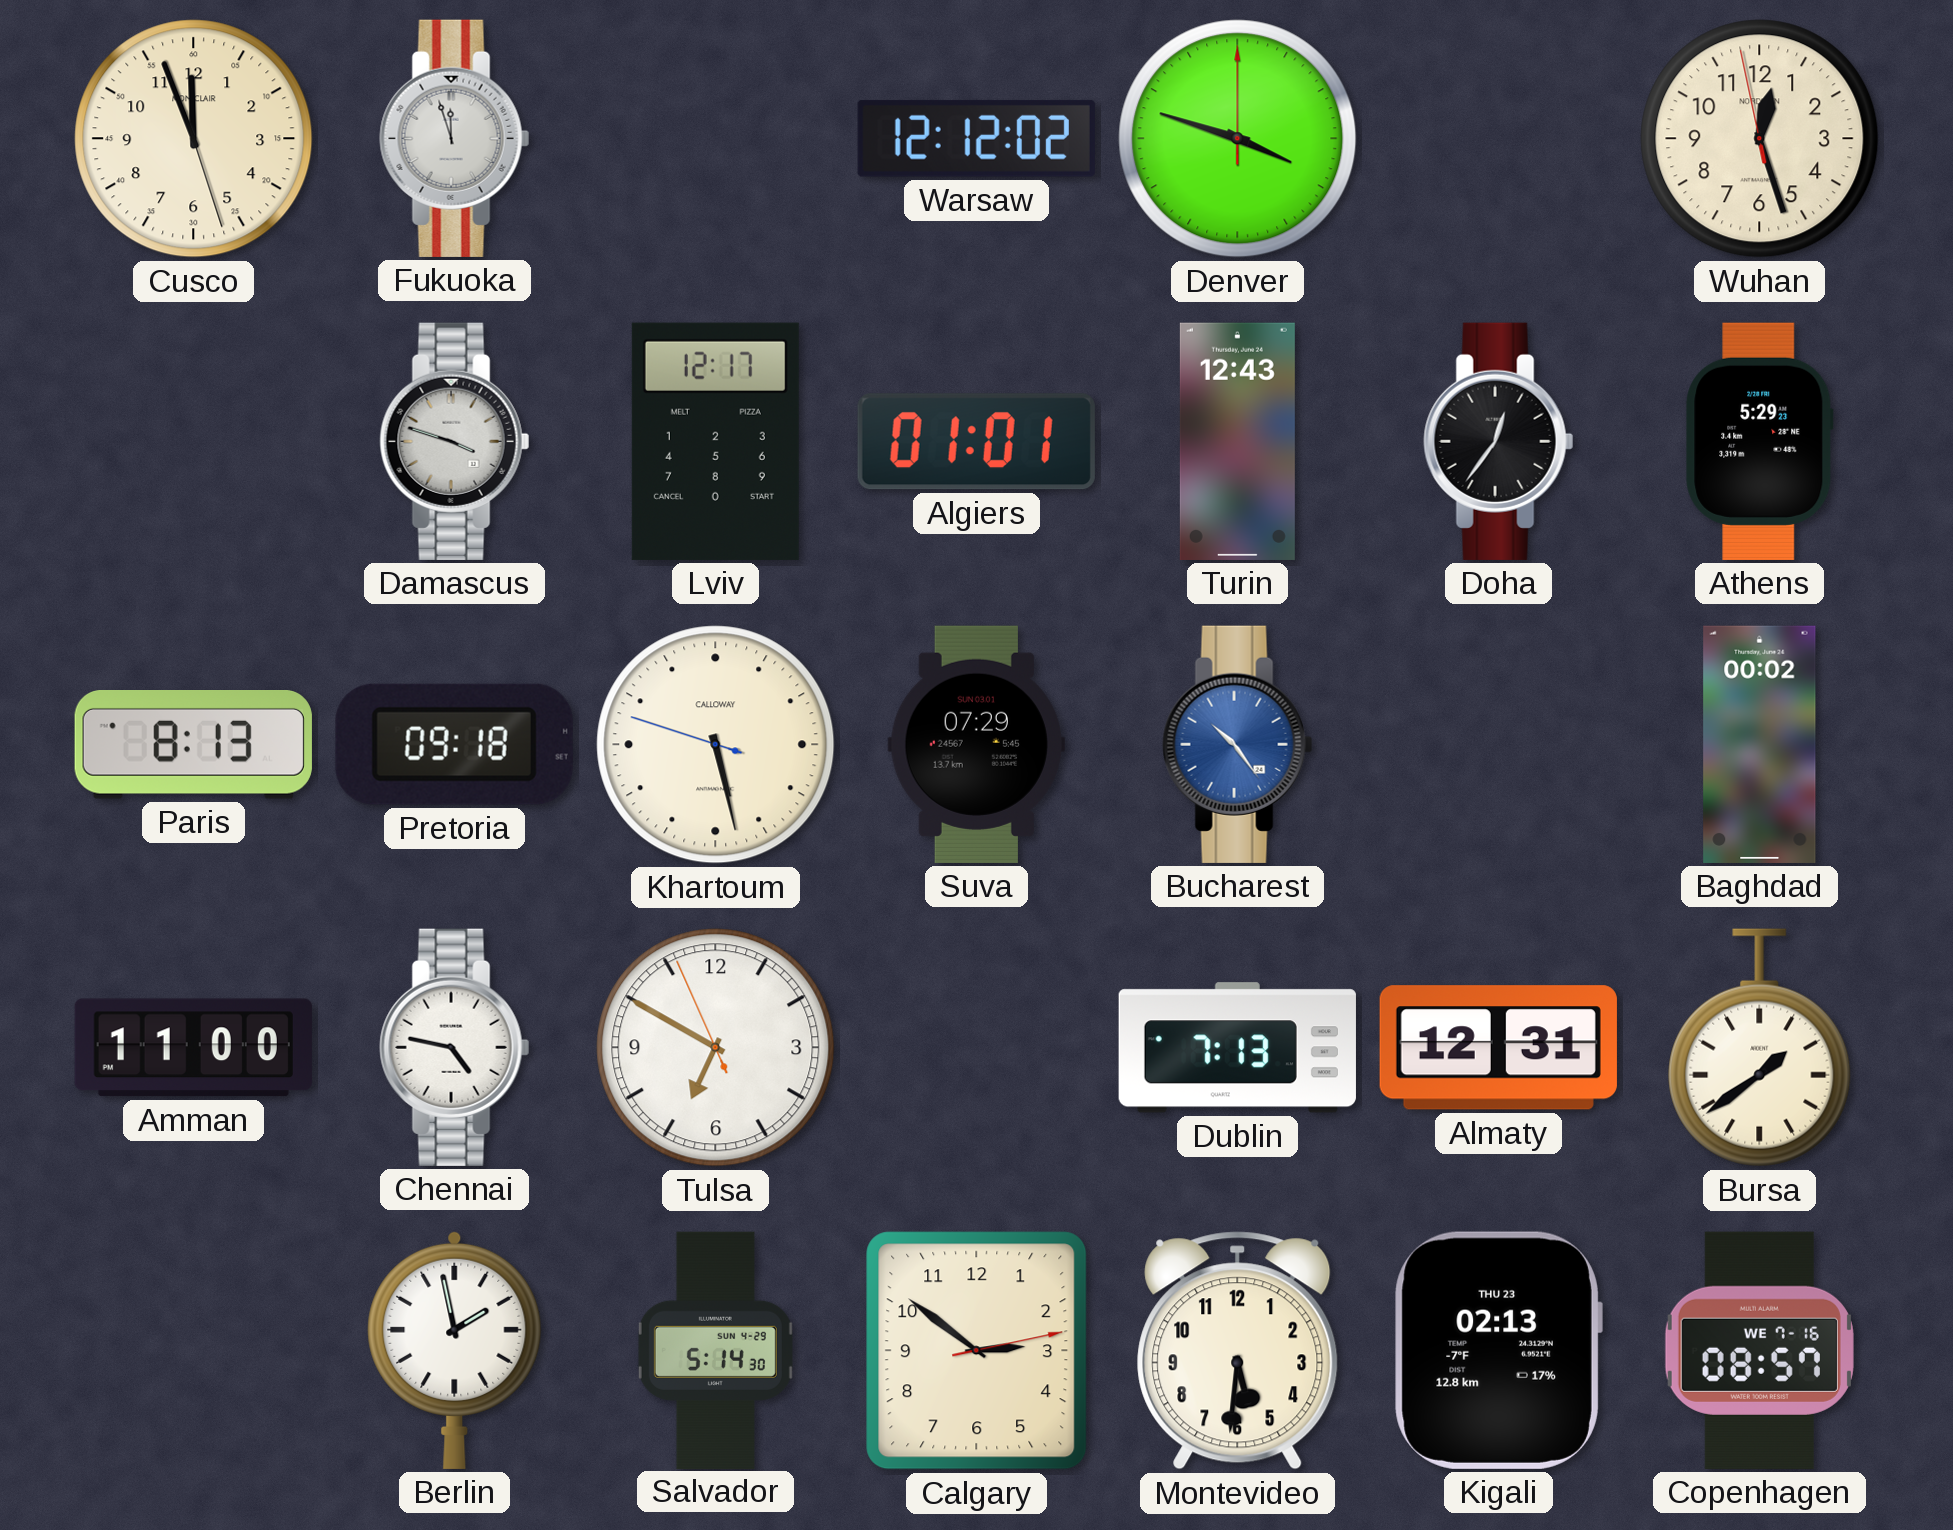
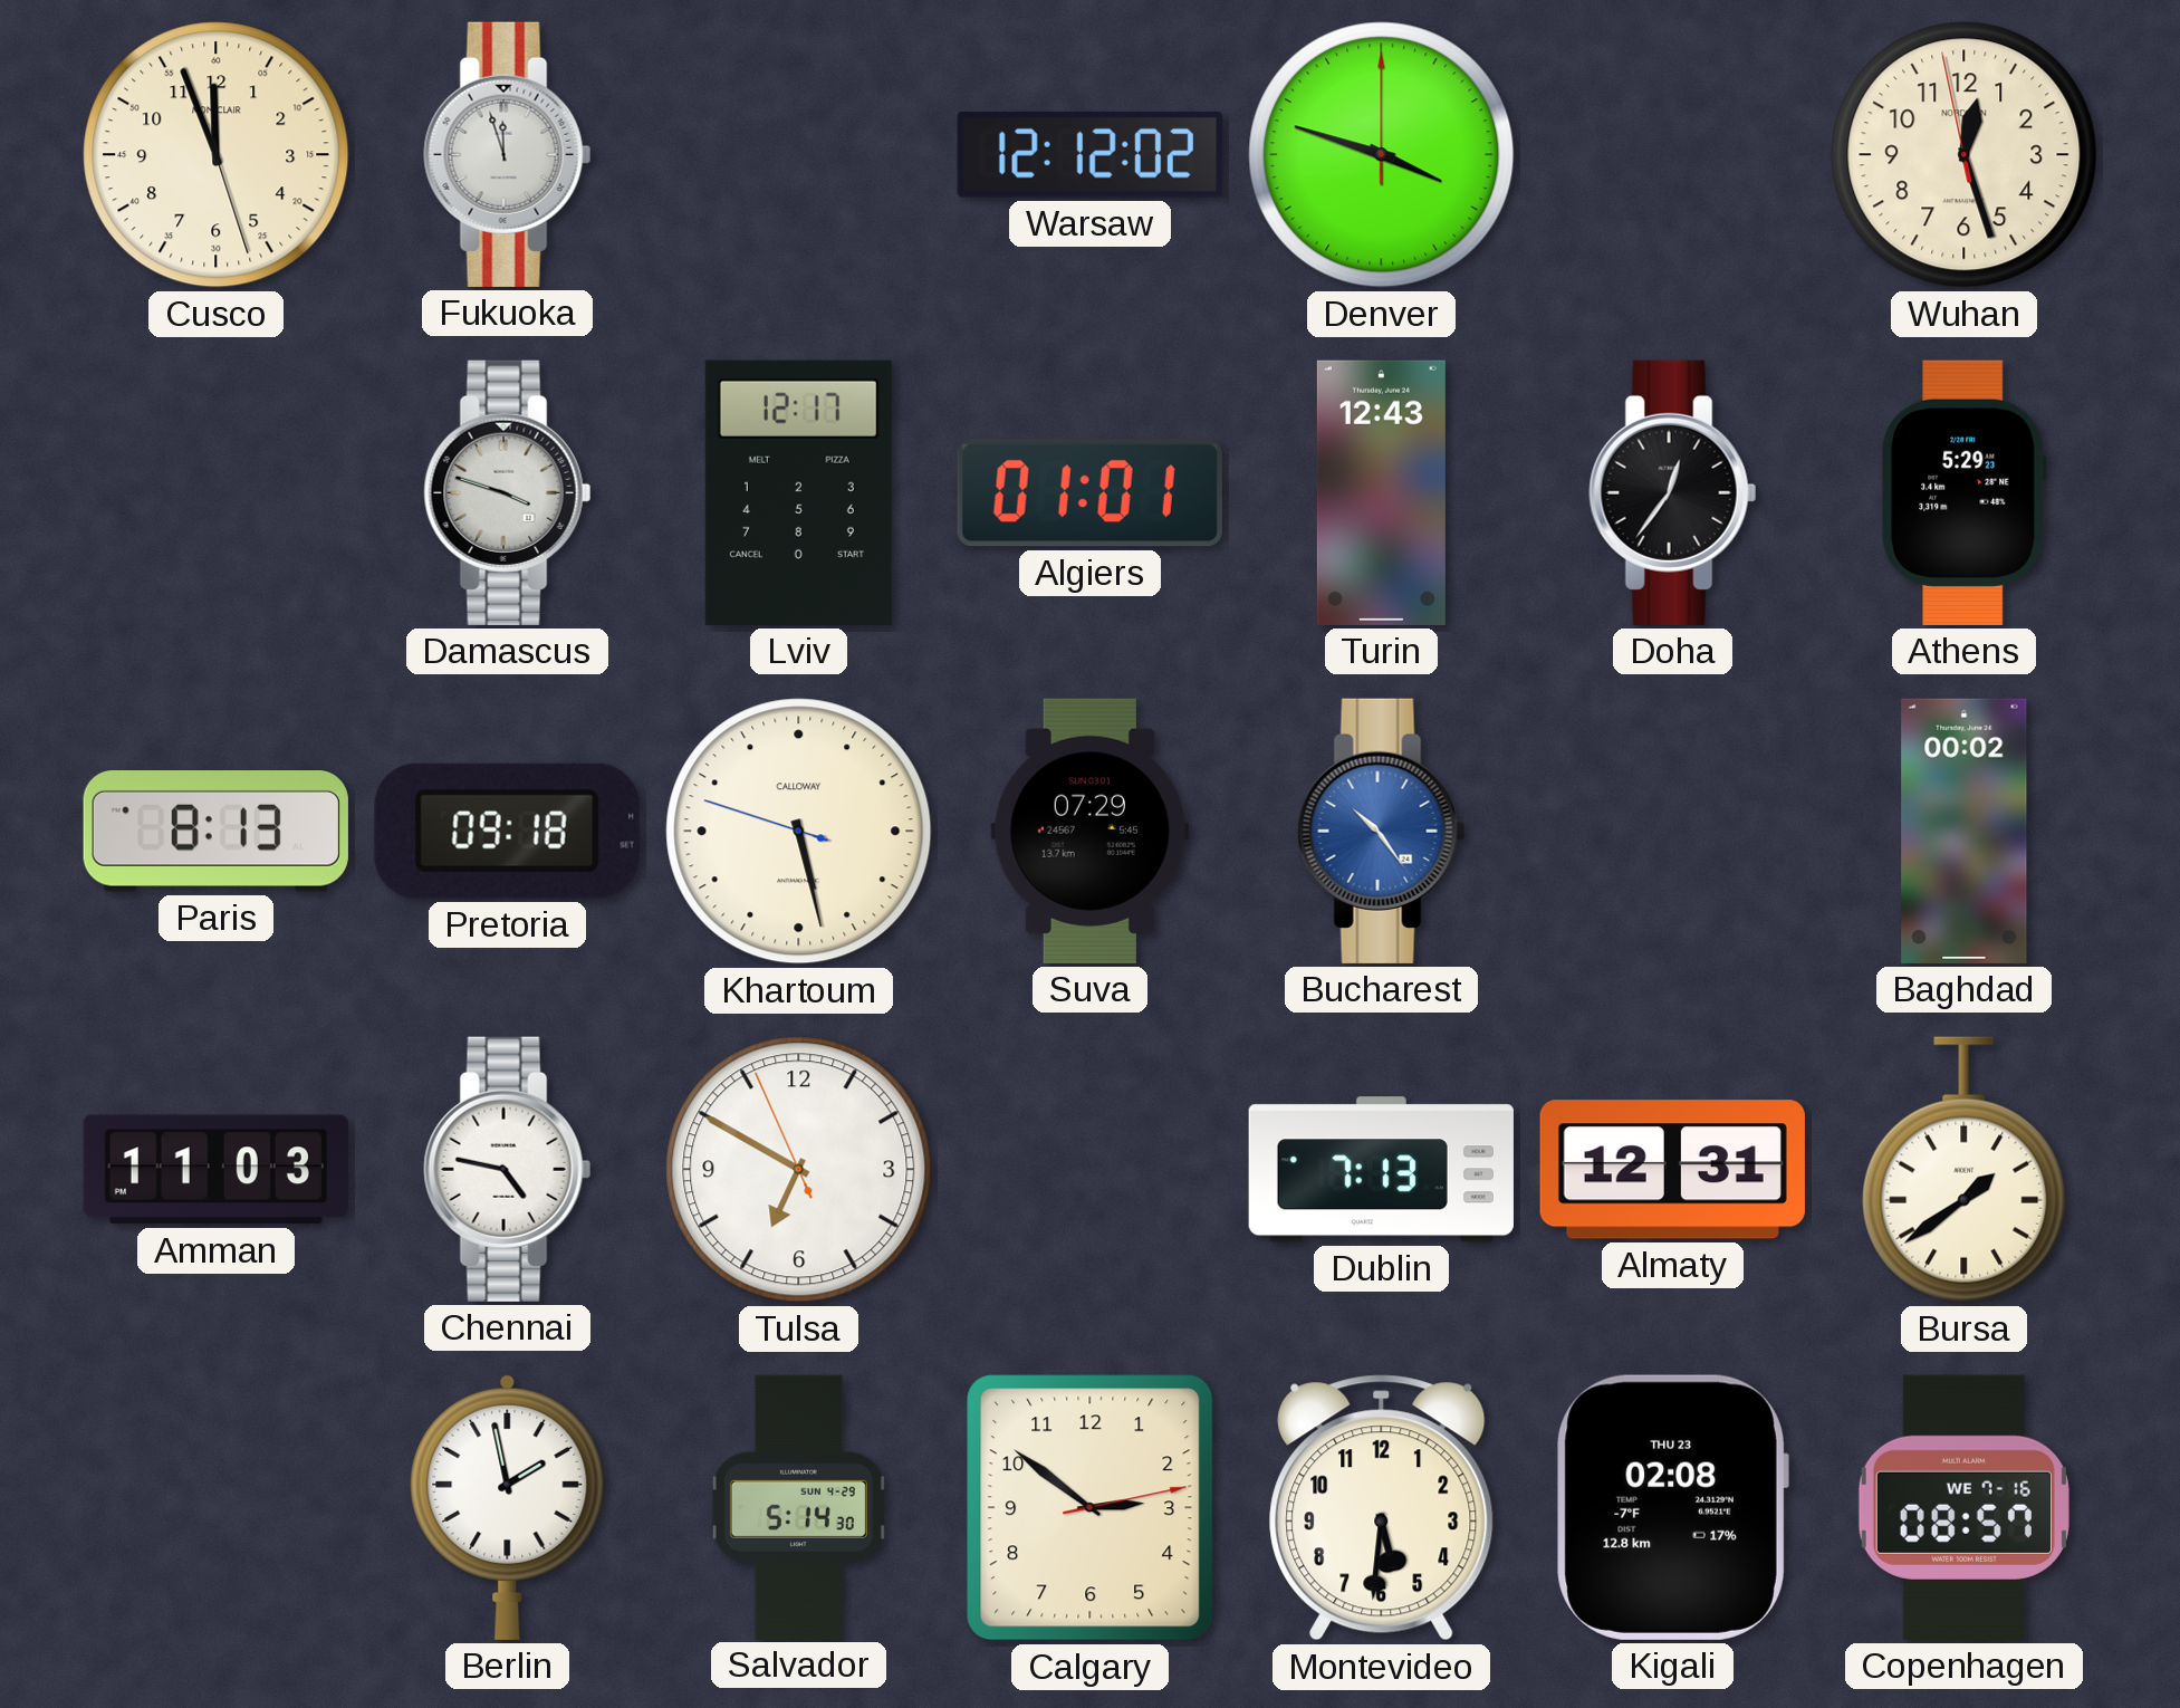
Amman: 11:00 -> 11:03
Kigali: 02:13 -> 02:08
